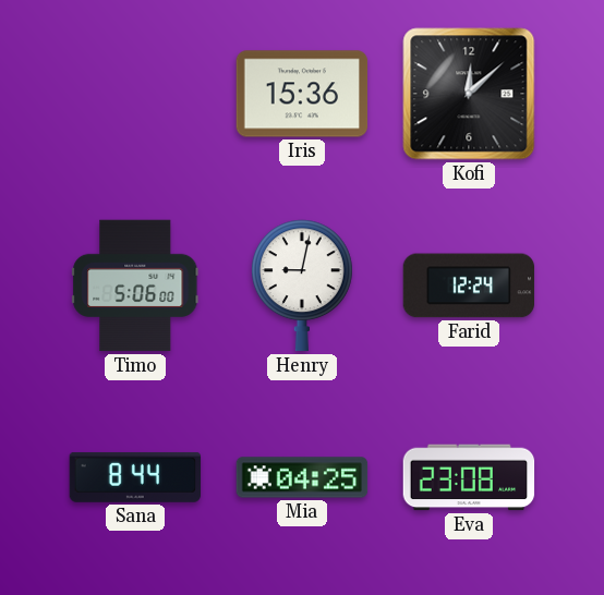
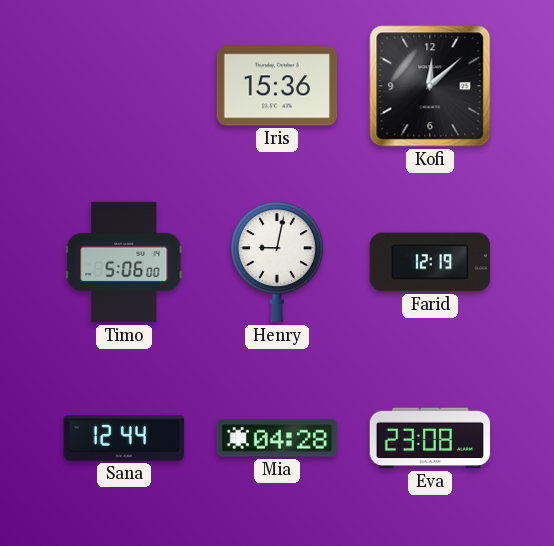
Farid: 12:24 -> 12:19
Sana: 8:44 -> 12:44
Mia: 04:25 -> 04:28
